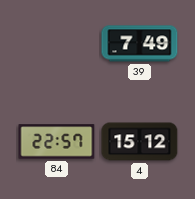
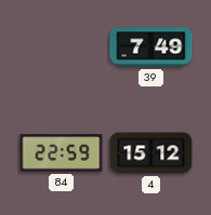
84: 22:57 -> 22:59
